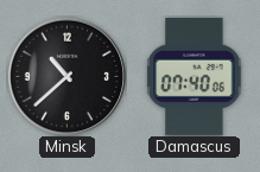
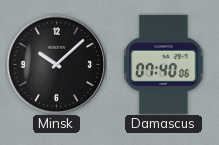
Minsk: 10:38 -> 10:08
